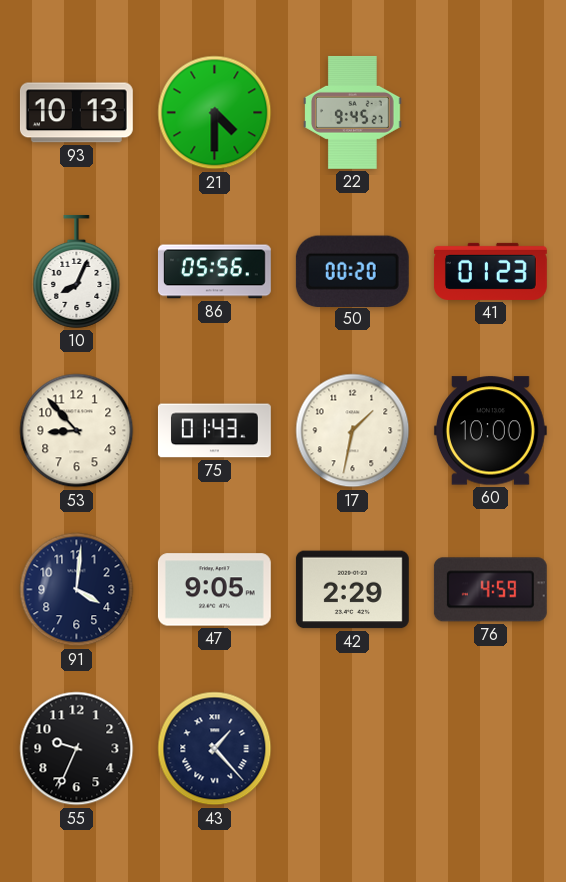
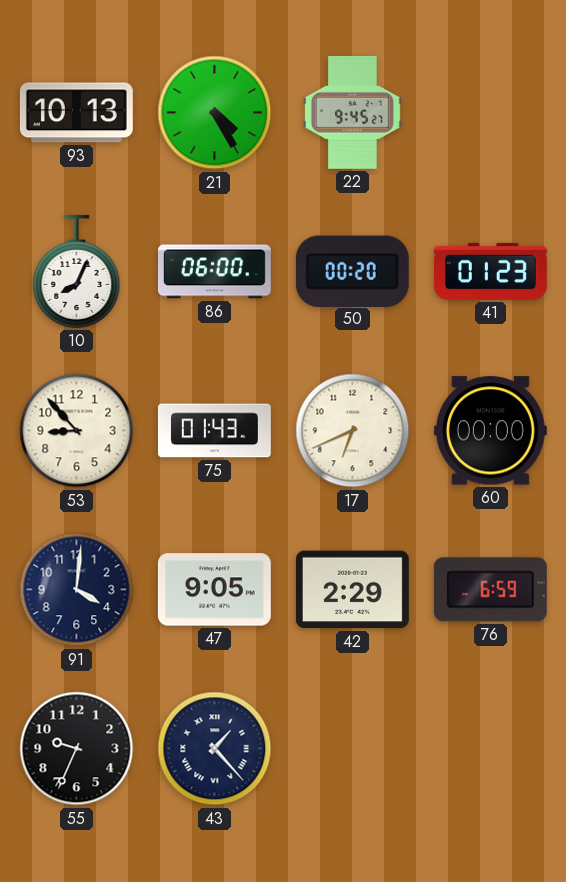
21: 4:30 -> 4:25
86: 05:56 -> 06:00
17: 1:32 -> 6:41
60: 10:00 -> 00:00
76: 4:59 -> 6:59
